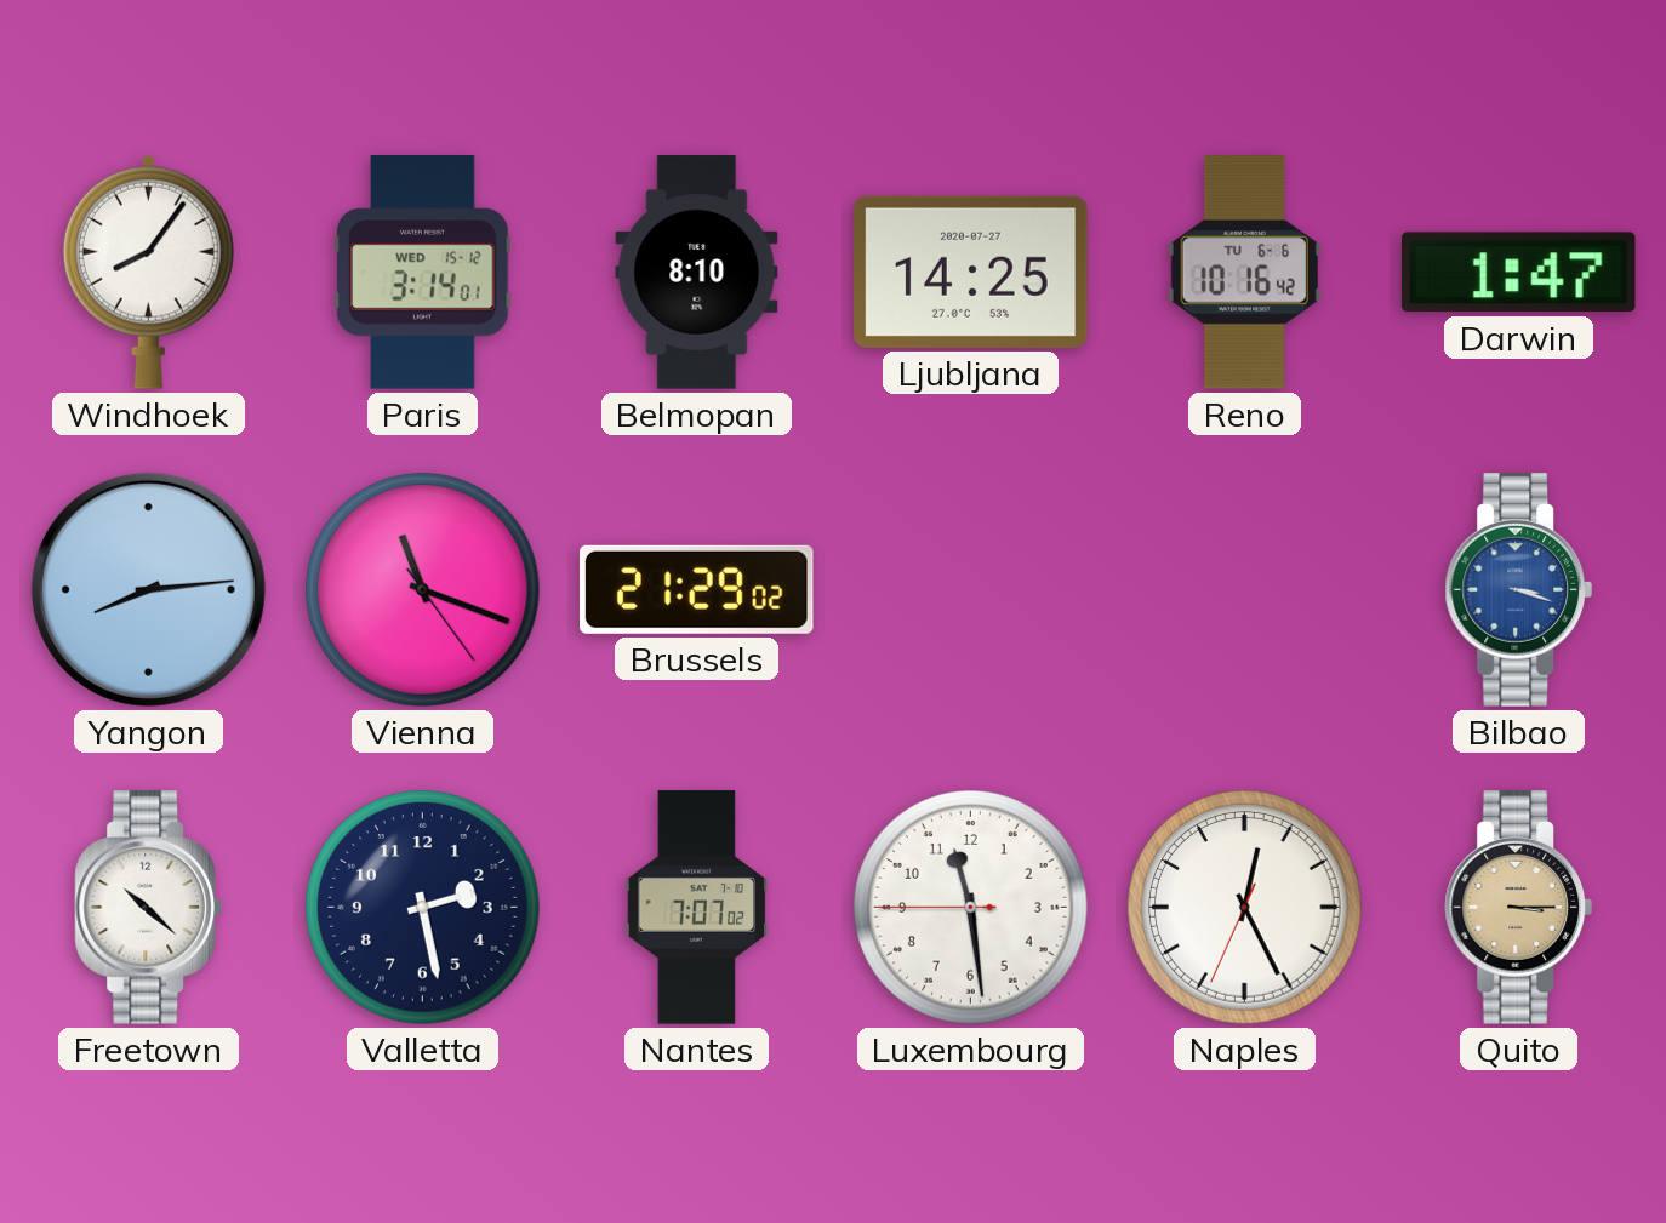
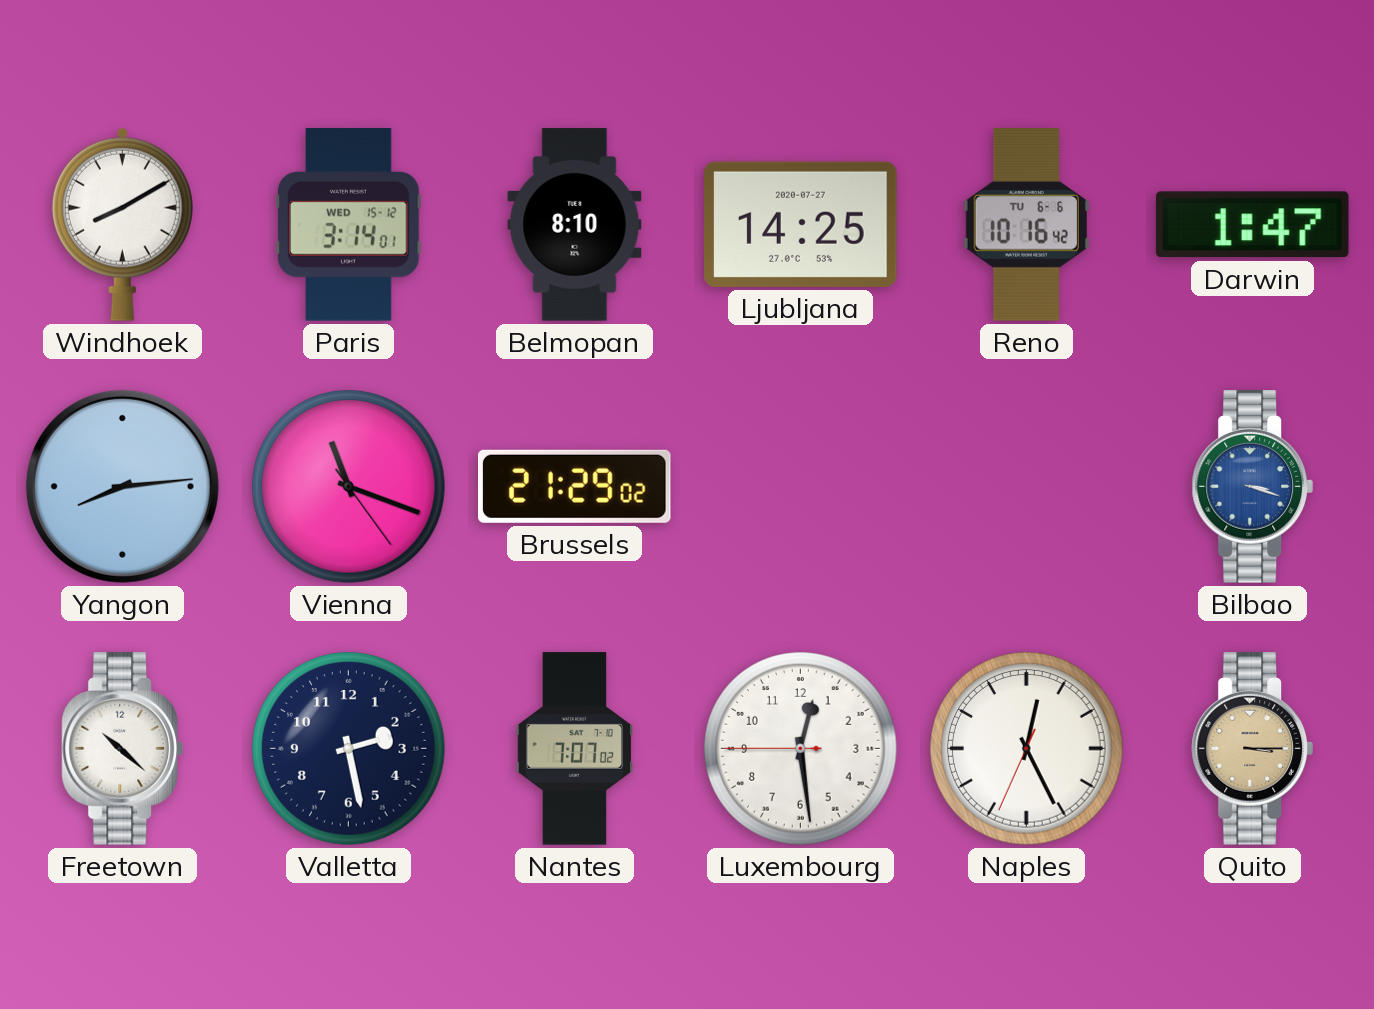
Windhoek: 8:06 -> 8:10
Luxembourg: 11:28 -> 12:28
